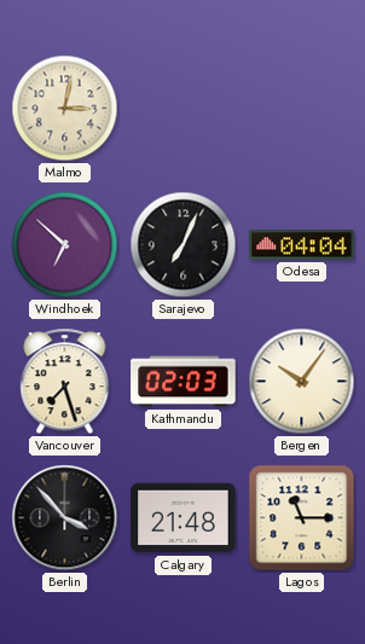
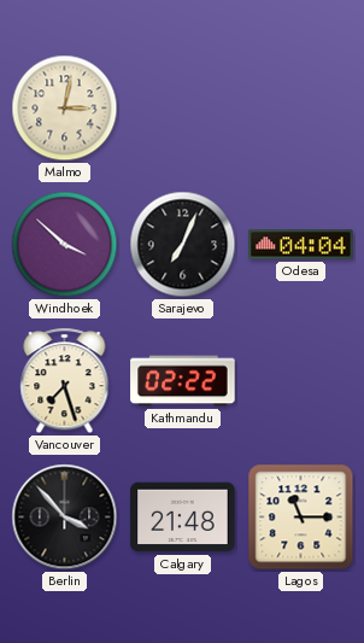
Windhoek: 6:52 -> 3:52
Kathmandu: 02:03 -> 02:22
Bergen: 10:06 -> none
